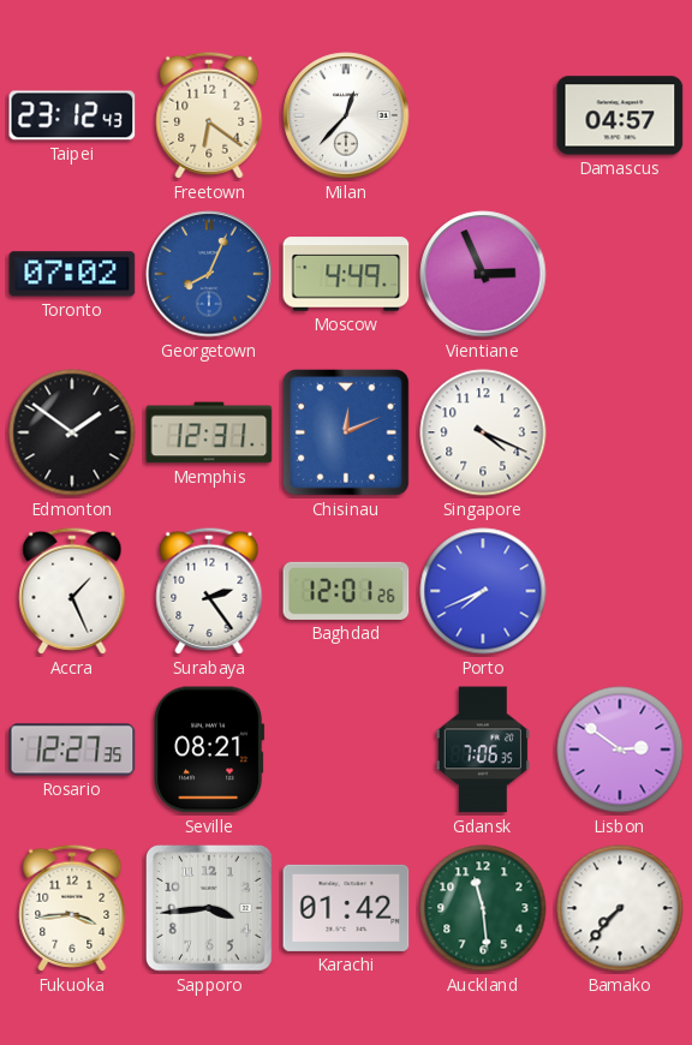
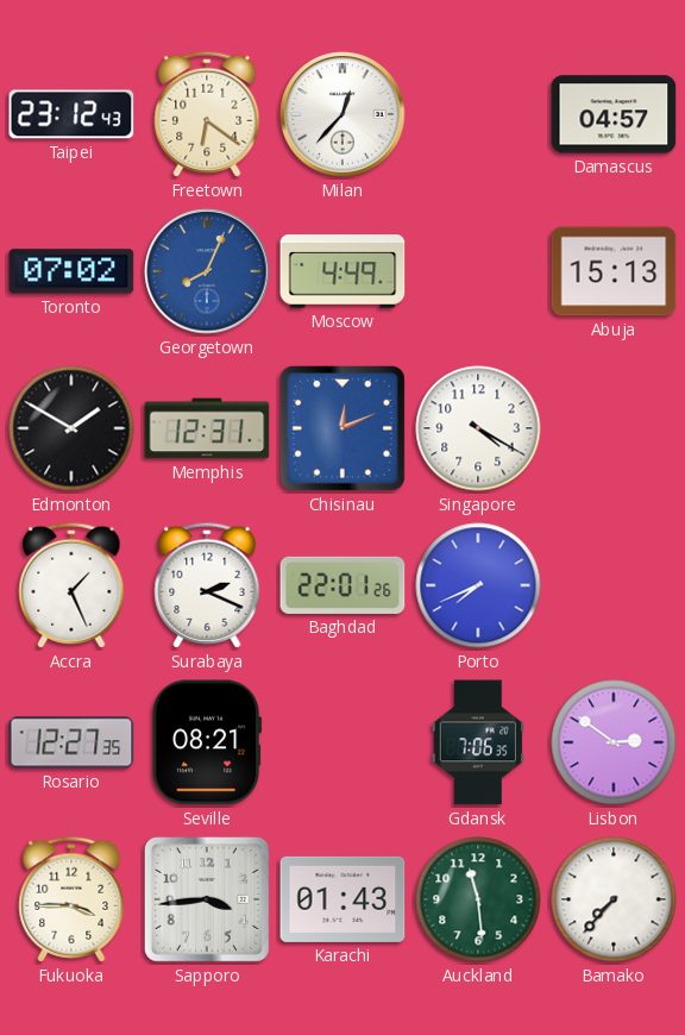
Vientiane: 2:56 -> none
Abuja: none -> 15:13
Edmonton: 1:51 -> 1:50
Singapore: 4:19 -> 4:20
Surabaya: 2:24 -> 2:19
Baghdad: 12:01 -> 22:01
Fukuoka: 3:44 -> 3:45
Karachi: 01:42 -> 01:43
